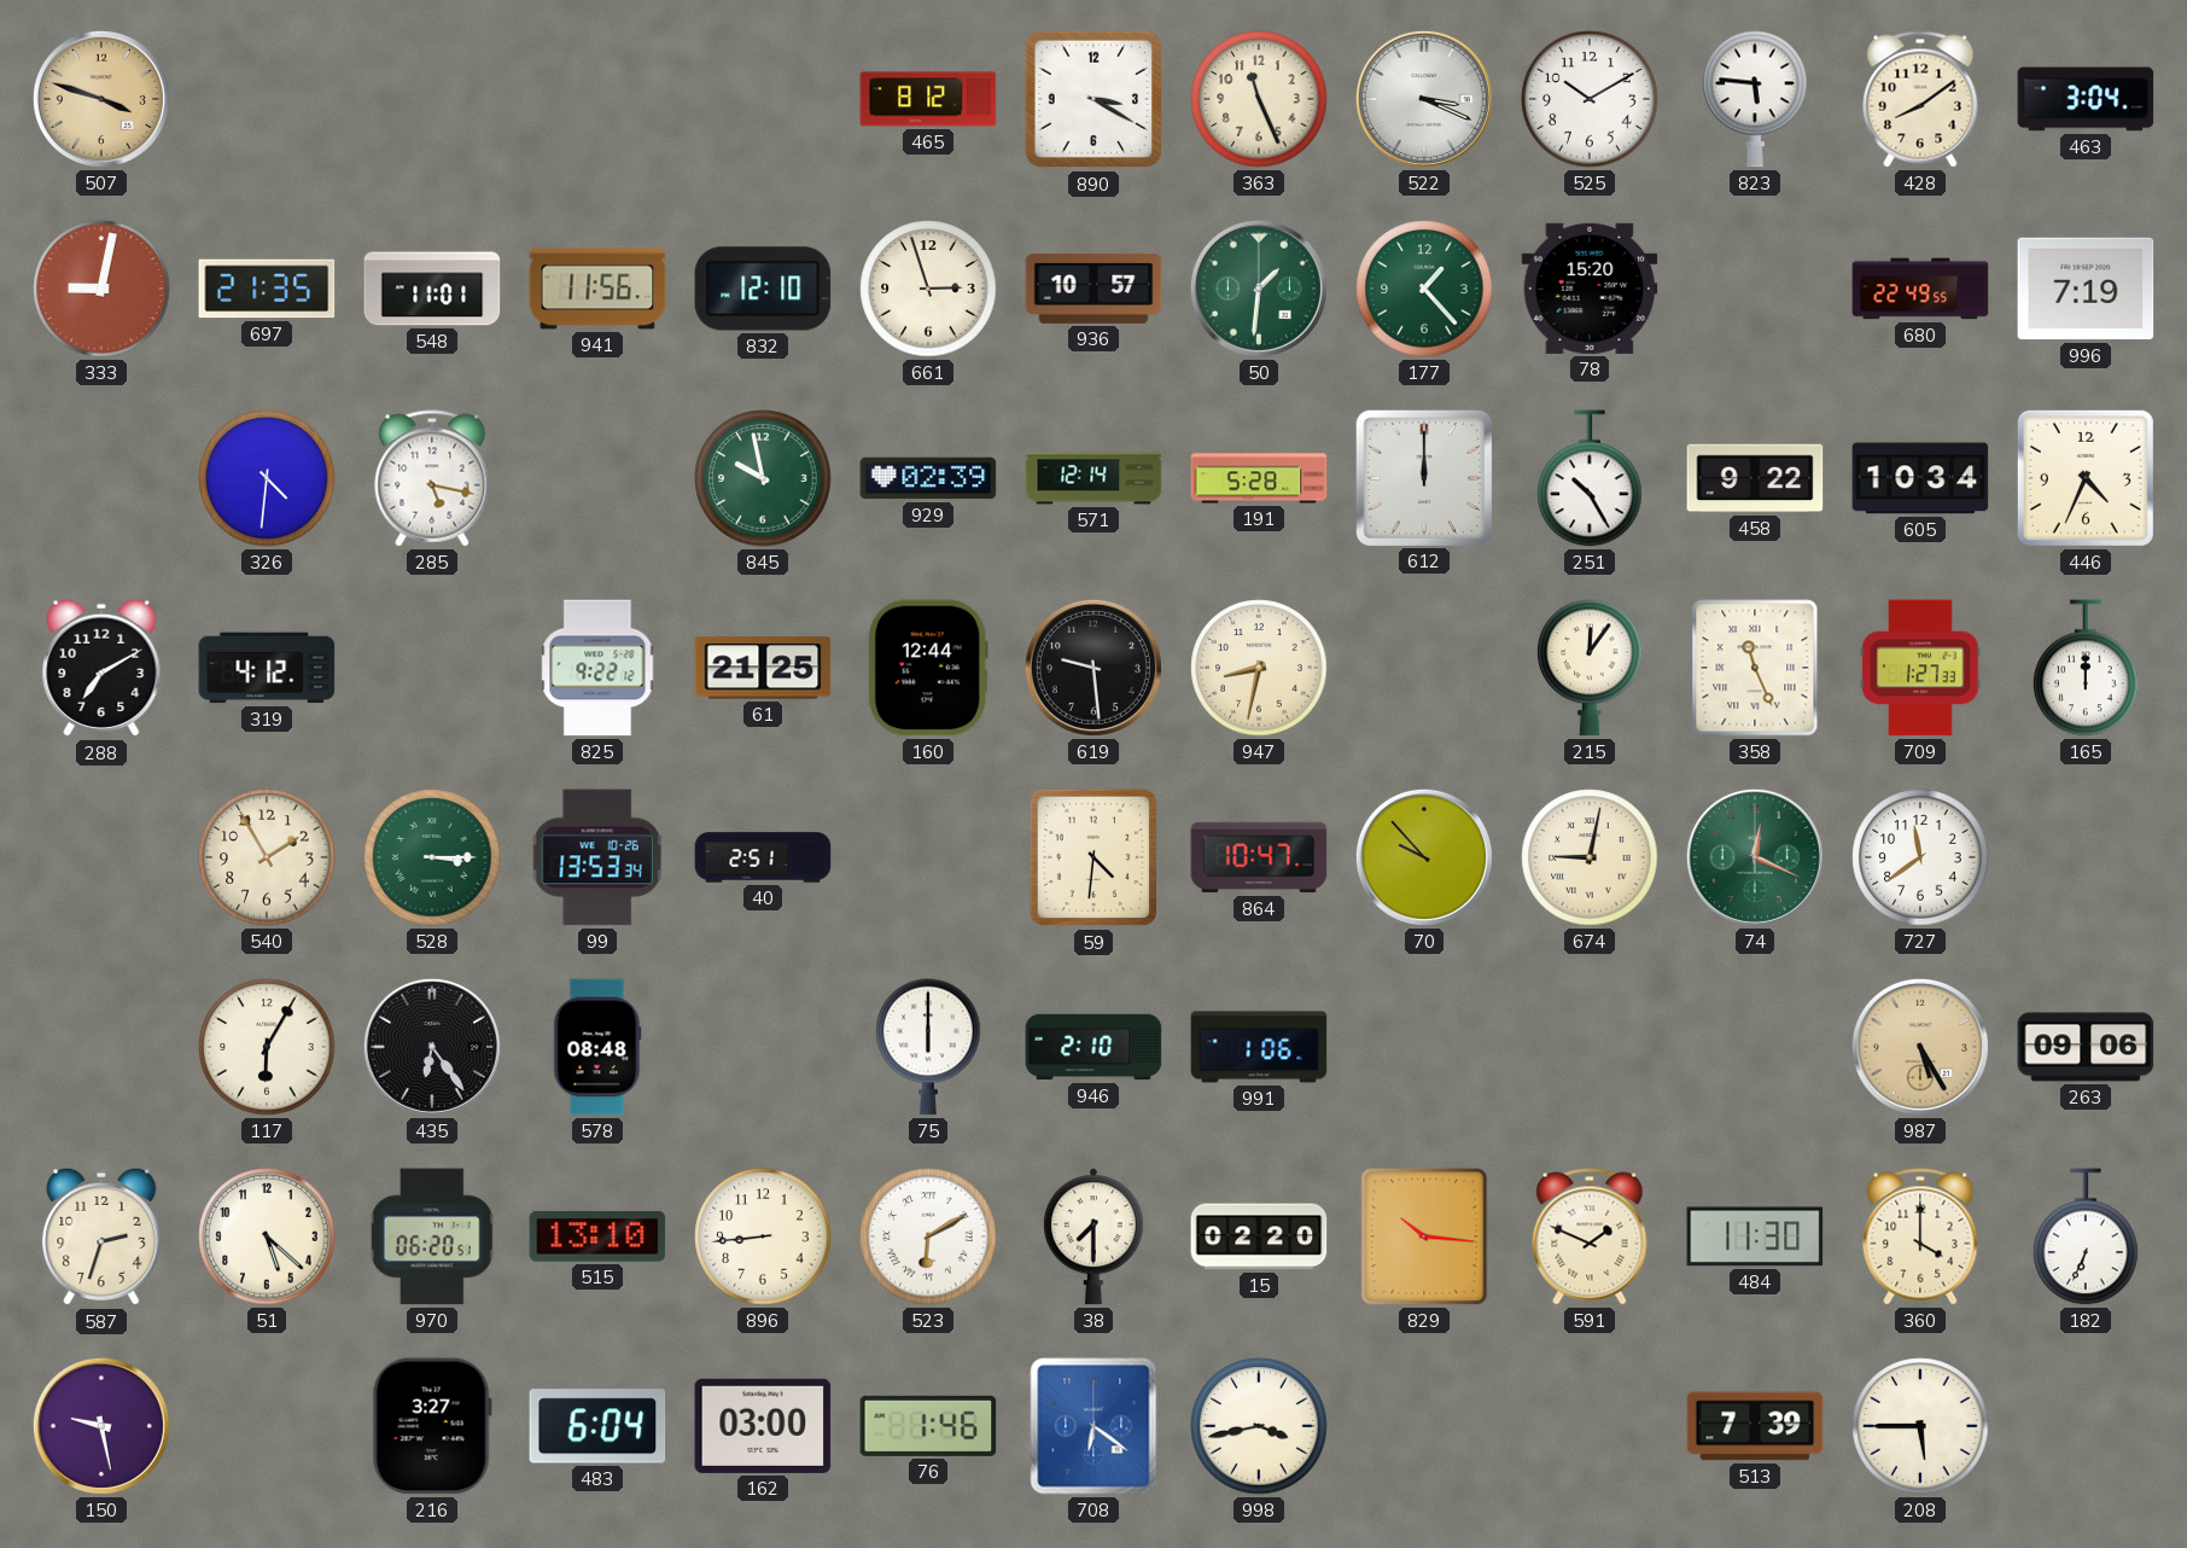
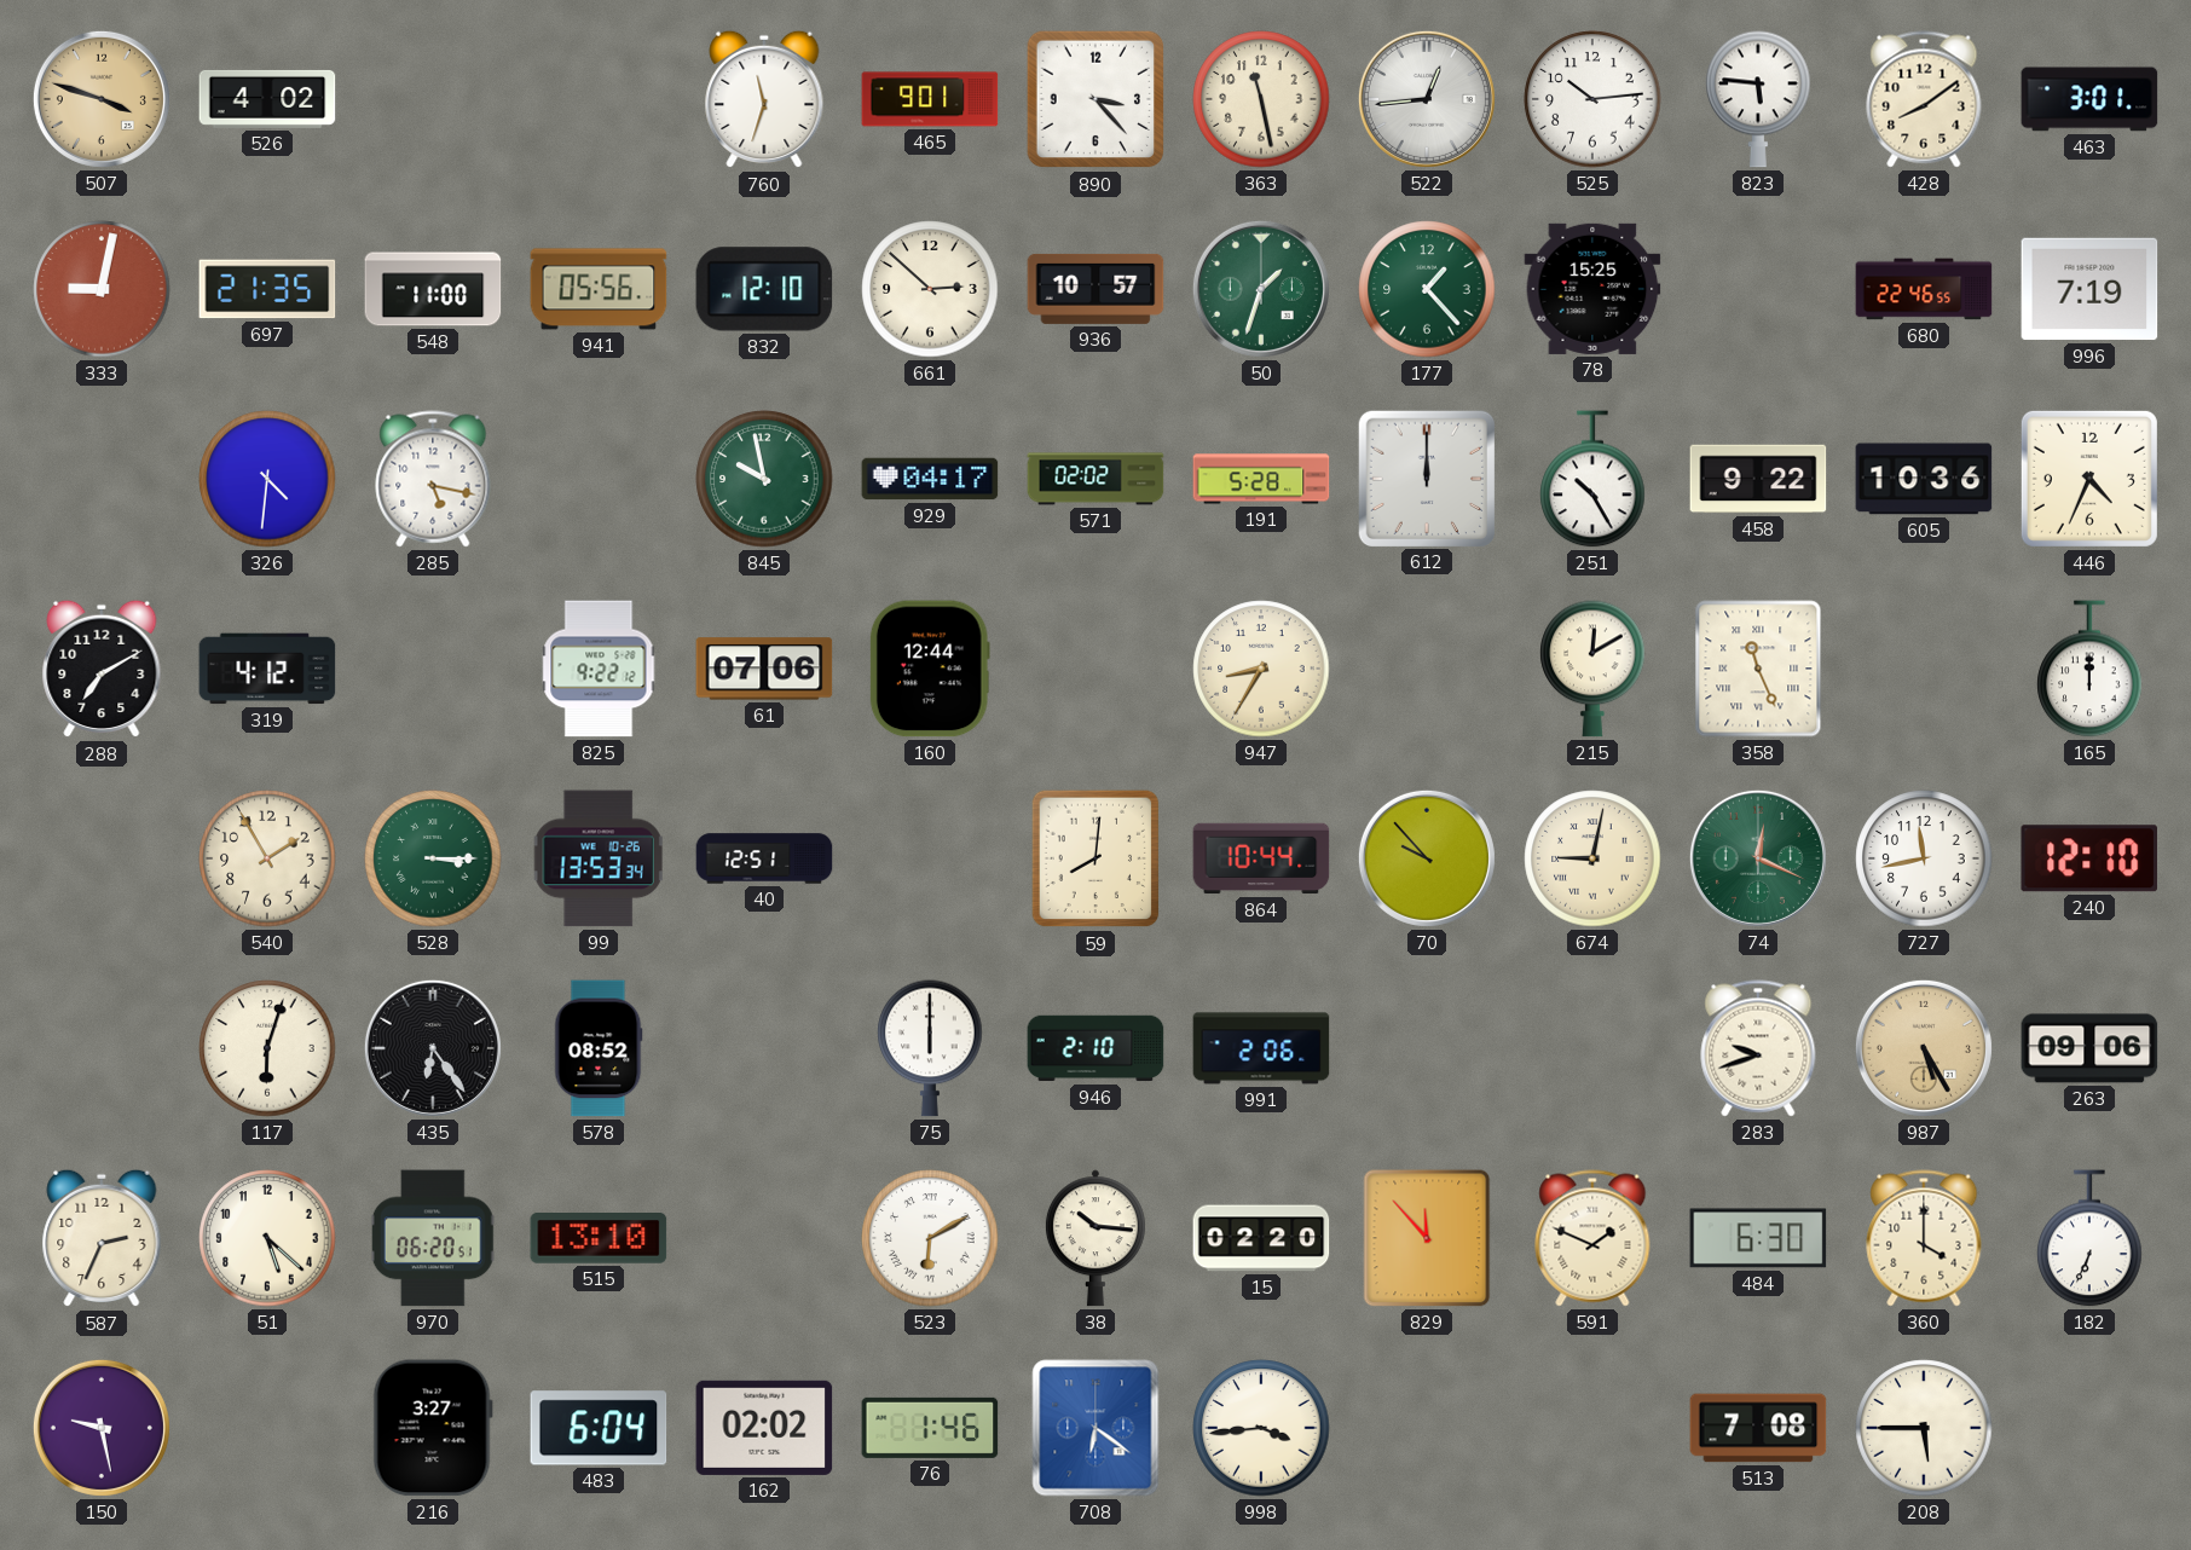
526: none -> 4:02
760: none -> 11:33
465: 8:12 -> 9:01
890: 3:20 -> 3:23
363: 11:26 -> 11:28
522: 3:19 -> 12:44
525: 10:10 -> 10:14
463: 3:04 -> 3:01
548: 11:01 -> 11:00
941: 11:56 -> 05:56
661: 2:57 -> 2:52
50: 1:31 -> 1:33
78: 15:20 -> 15:25
680: 22:49 -> 22:46
929: 02:39 -> 04:17
571: 12:14 -> 02:02
605: 10:34 -> 10:36
61: 21:25 -> 07:06
619: 9:29 -> none
947: 8:32 -> 8:35
215: 12:06 -> 12:10
709: 1:27 -> none
40: 2:51 -> 12:51
59: 4:31 -> 8:01
864: 10:47 -> 10:44
727: 11:39 -> 11:43
240: none -> 12:10
117: 6:05 -> 6:03
578: 08:48 -> 08:52
991: 1:06 -> 2:06
283: none -> 9:42
587: 2:33 -> 2:34
896: 8:44 -> none
38: 7:30 -> 10:16
829: 10:16 -> 11:53
484: 11:30 -> 6:30
162: 03:00 -> 02:02
998: 3:43 -> 3:44
513: 7:39 -> 7:08
